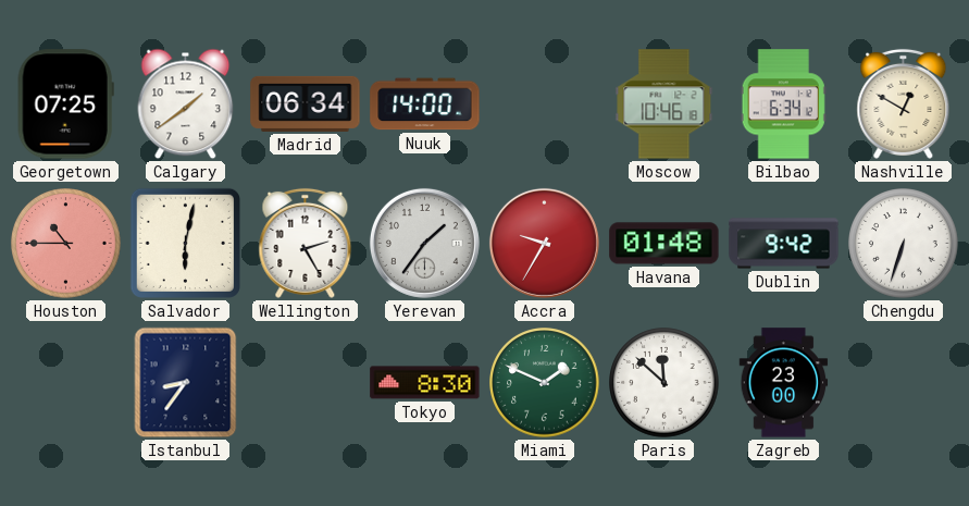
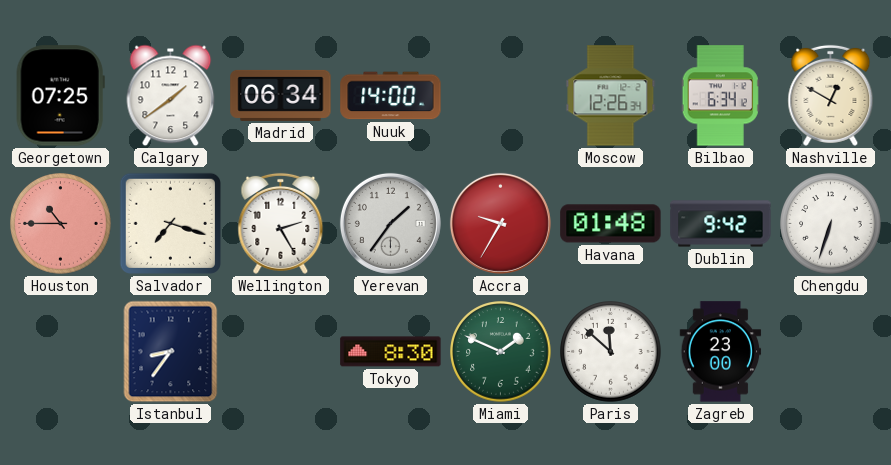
Moscow: 10:46 -> 12:26
Salvador: 6:02 -> 7:18
